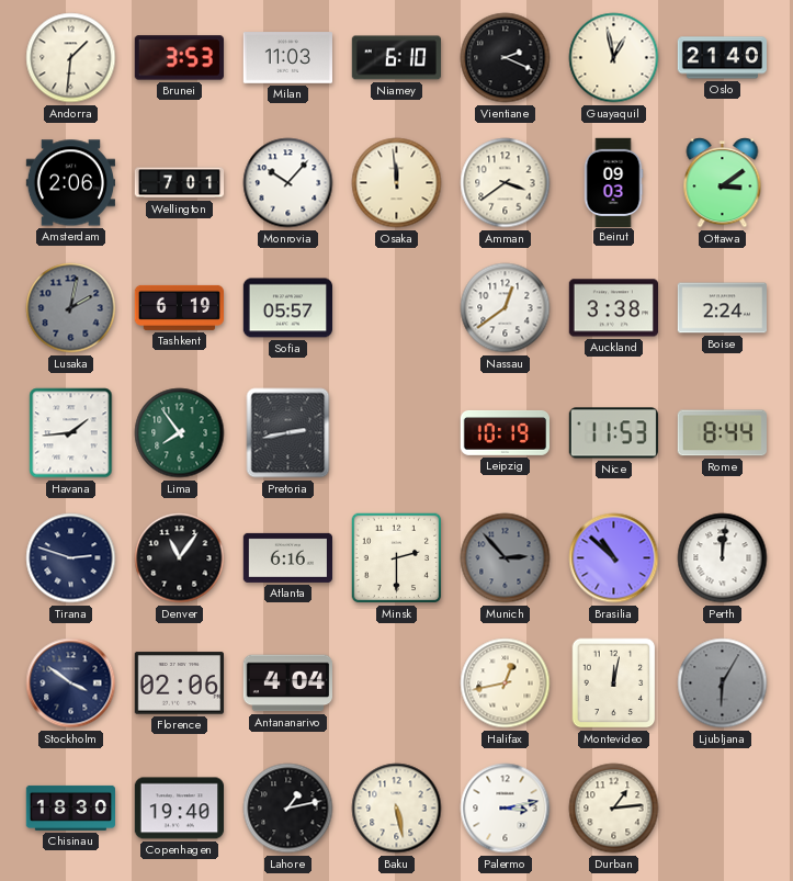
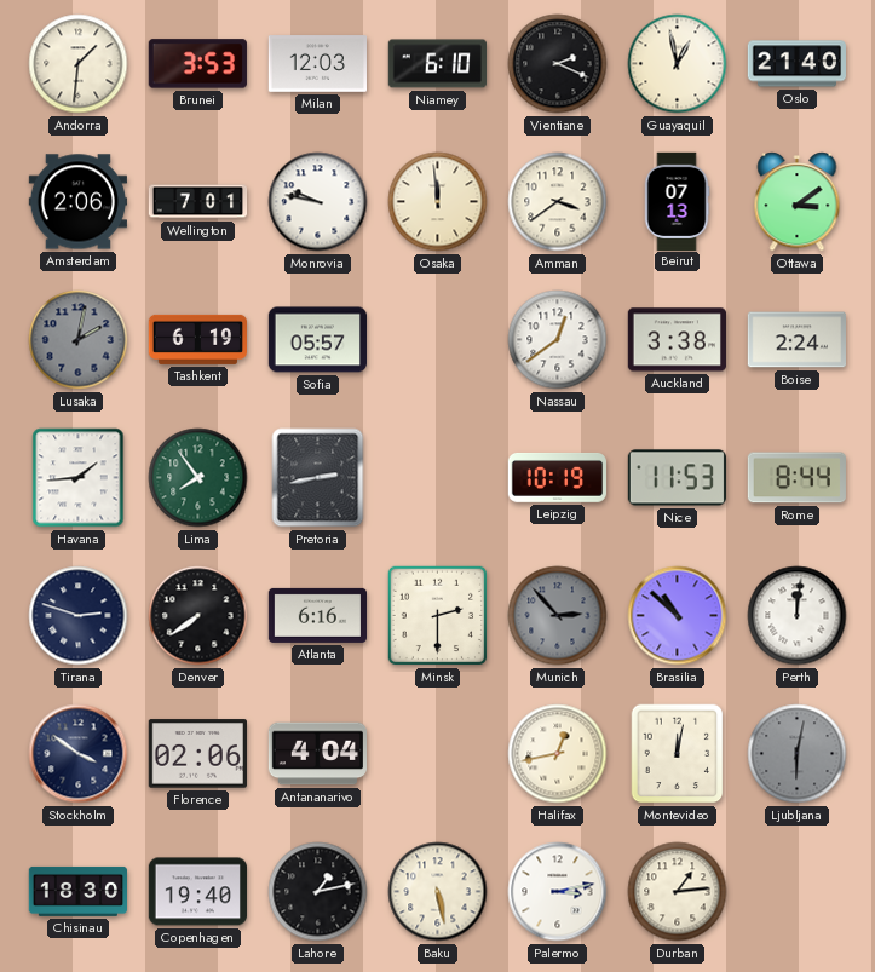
Milan: 11:03 -> 12:03
Monrovia: 10:07 -> 9:47
Beirut: 09:03 -> 07:13
Denver: 11:06 -> 7:39
Ljubljana: 6:05 -> 6:02
